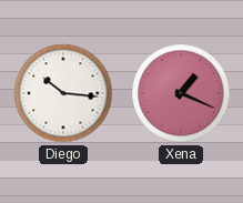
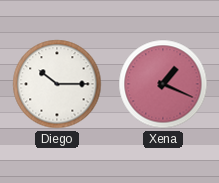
Diego: 10:16 -> 10:15
